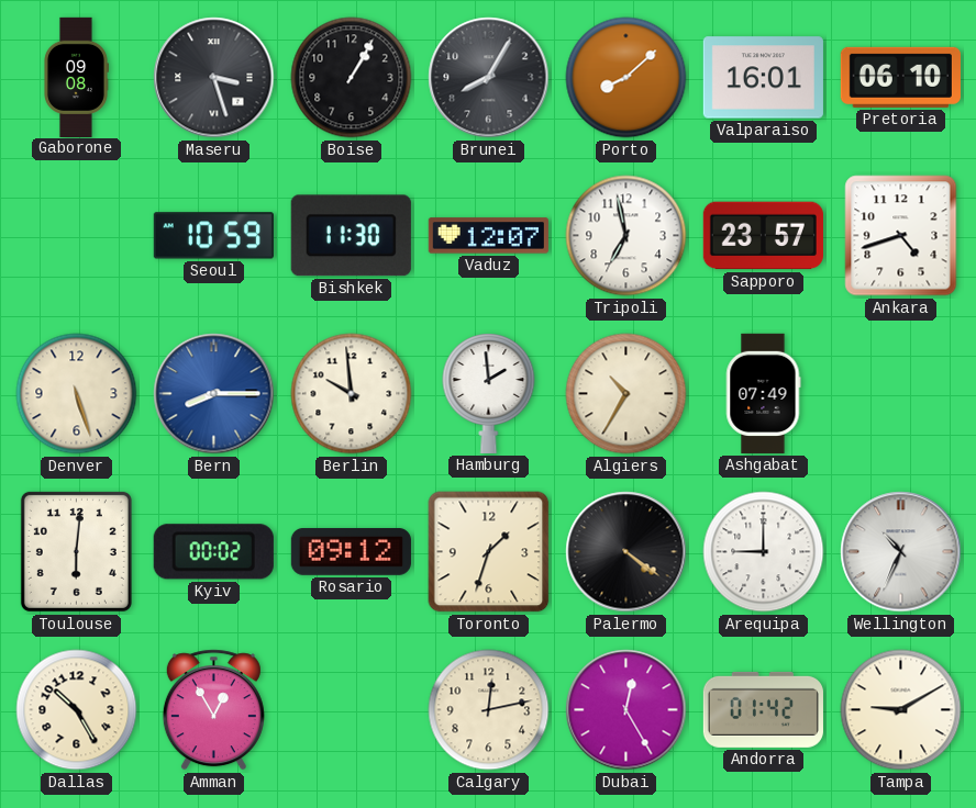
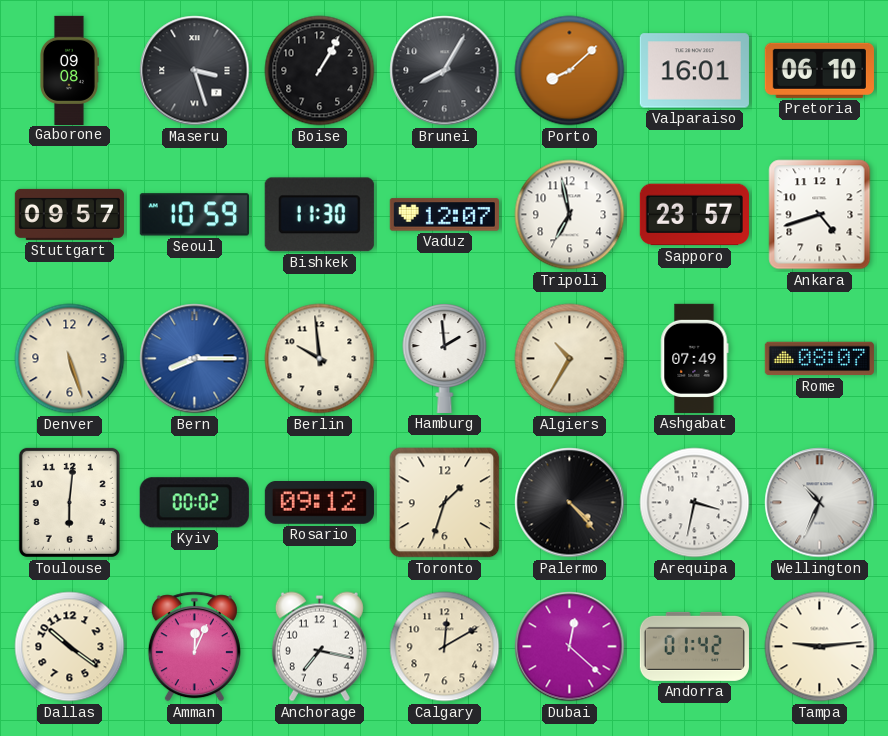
Stuttgart: none -> 09:57
Rome: none -> 08:07
Palermo: 4:21 -> 4:23
Arequipa: 9:00 -> 3:32
Dallas: 10:25 -> 10:21
Amman: 12:55 -> 12:04
Anchorage: none -> 7:17
Calgary: 12:13 -> 12:10
Dubai: 12:25 -> 12:22
Tampa: 9:10 -> 9:14
